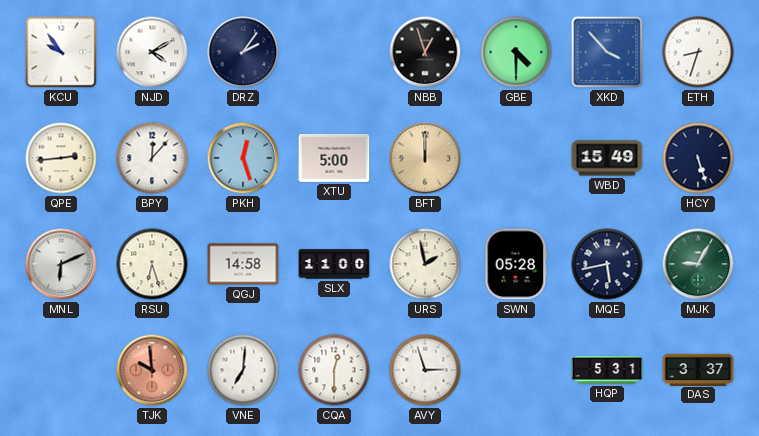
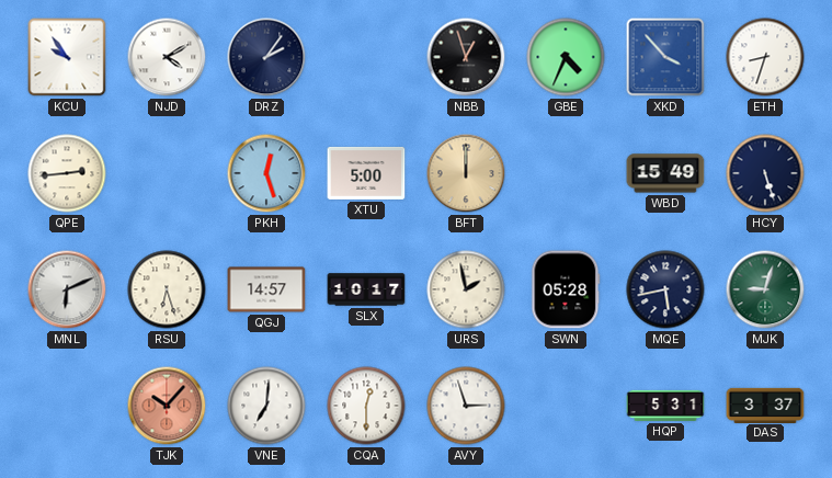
GBE: 4:30 -> 4:34
BPY: 12:07 -> none
QGJ: 14:58 -> 14:57
SLX: 11:00 -> 10:17
MJK: 9:05 -> 9:03
TJK: 9:59 -> 10:07
